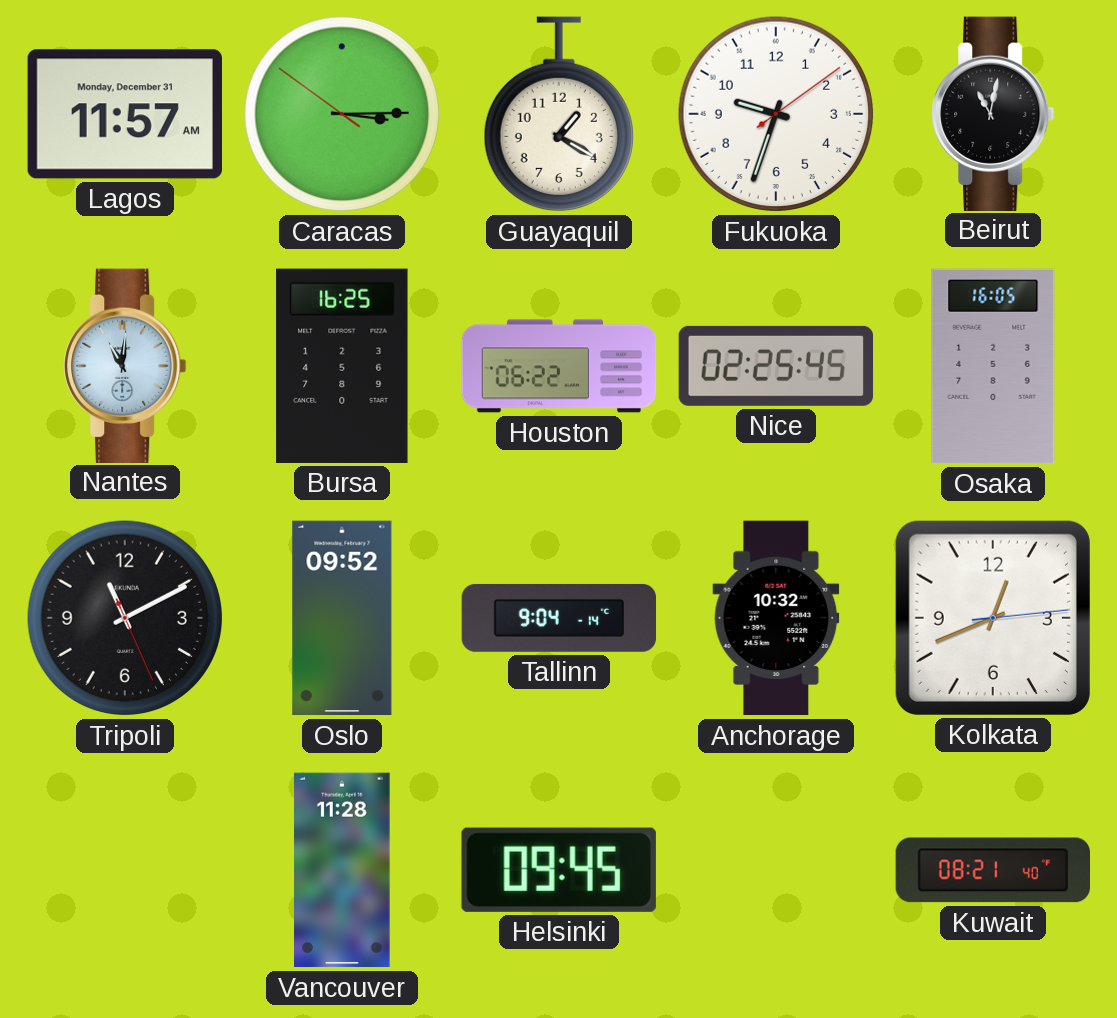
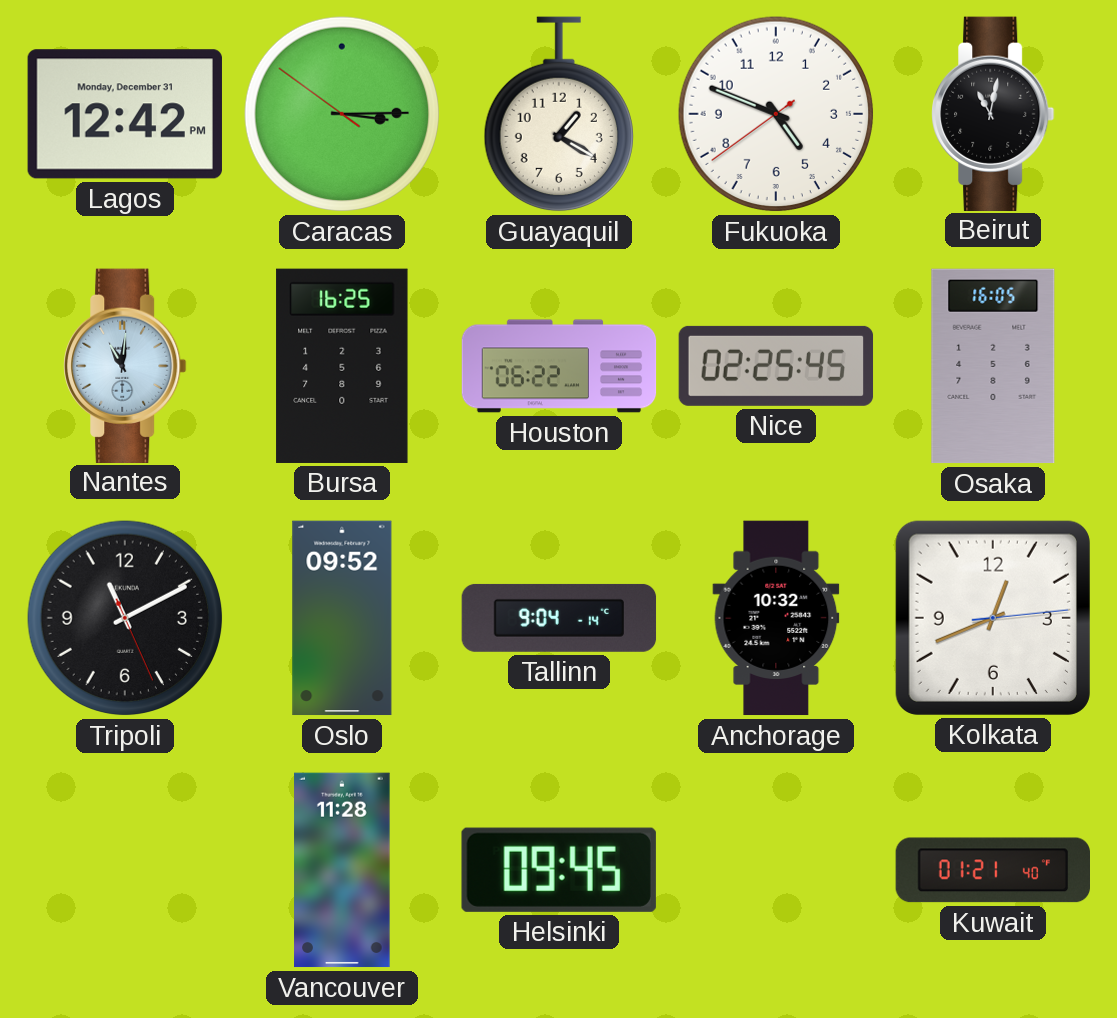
Lagos: 11:57 -> 12:42
Fukuoka: 9:33 -> 4:48
Kuwait: 08:21 -> 01:21
